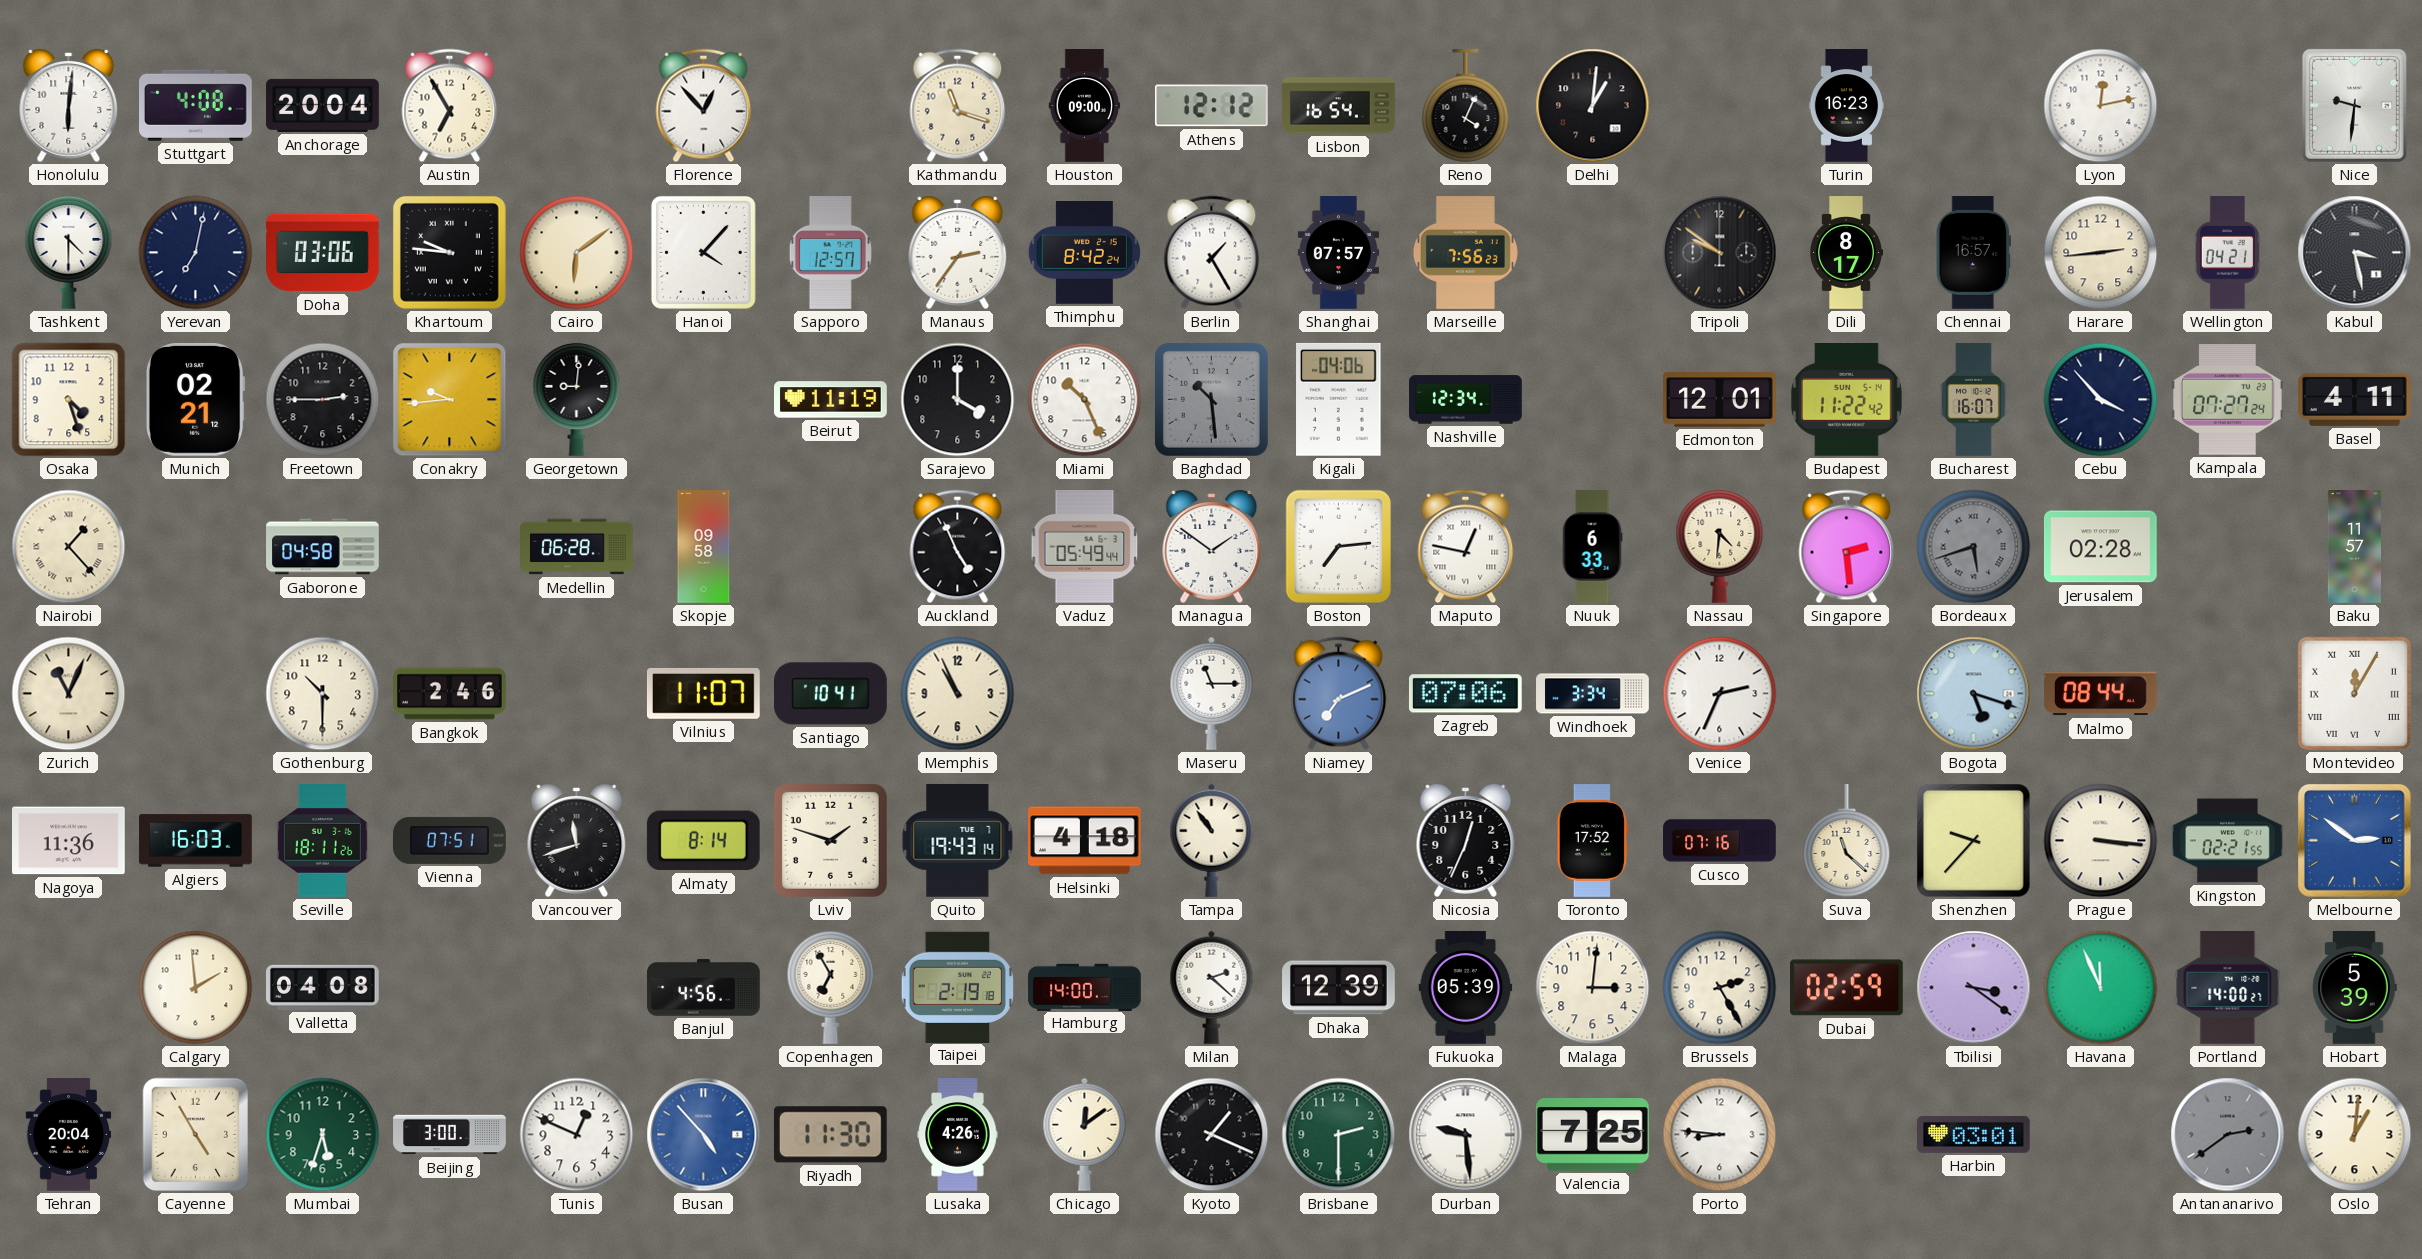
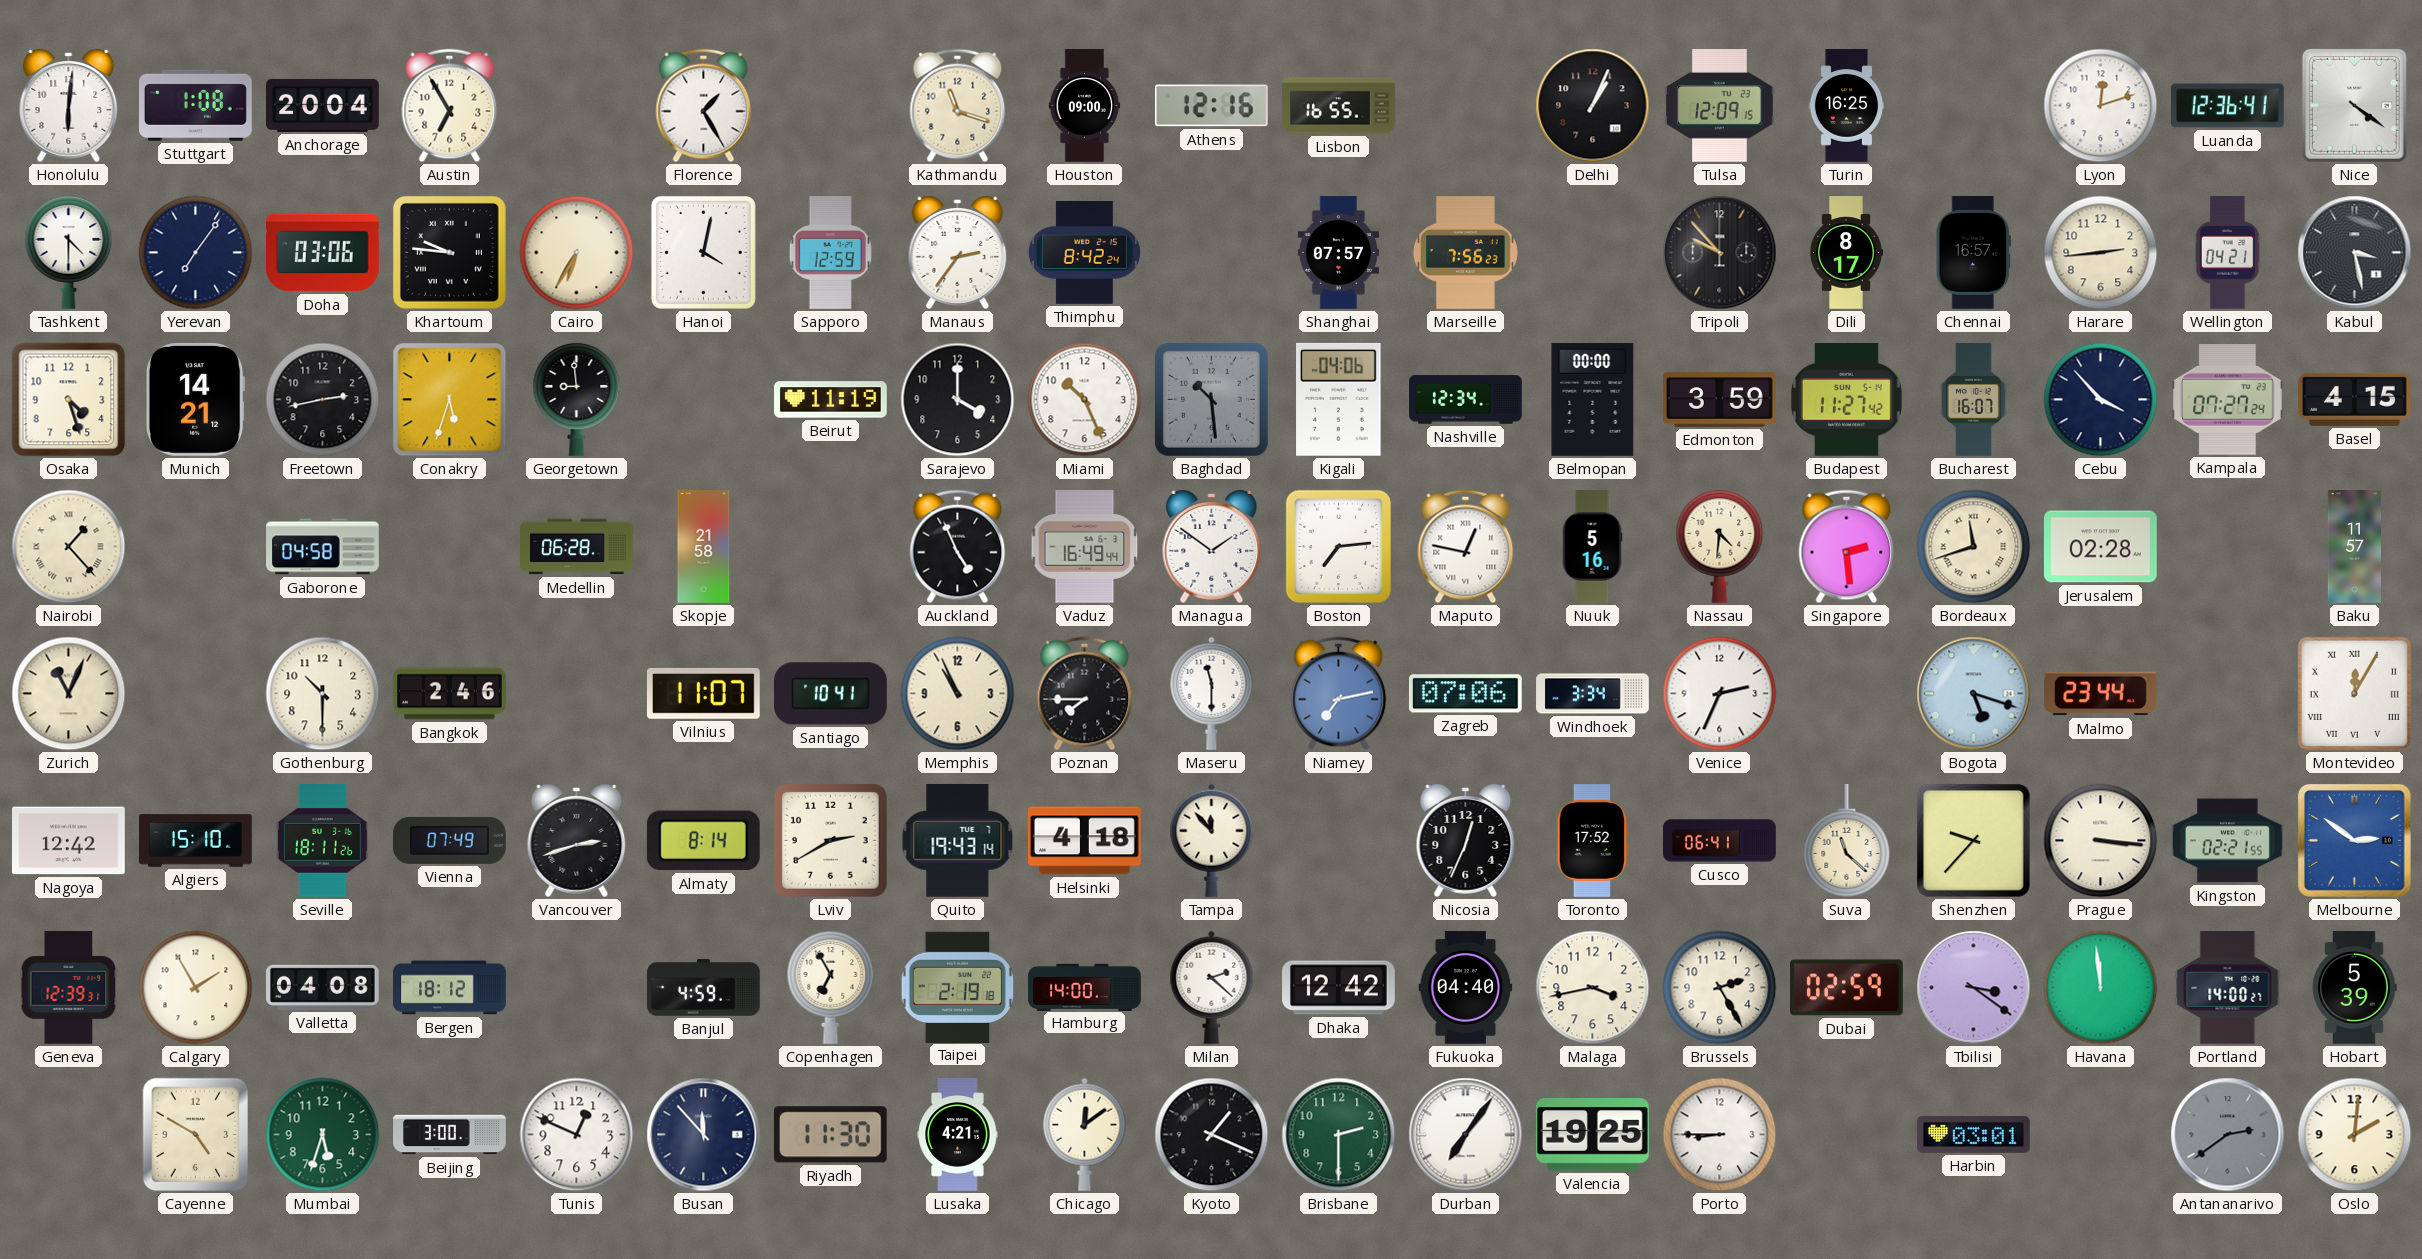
Stuttgart: 4:08 -> 1:08
Florence: 12:53 -> 1:25
Athens: 12:12 -> 12:16
Lisbon: 16:54 -> 16:55
Reno: 4:04 -> none
Delhi: 1:01 -> 1:04
Tulsa: none -> 12:09
Turin: 16:23 -> 16:25
Lyon: 12:13 -> 12:12
Luanda: none -> 12:36
Nice: 9:31 -> 4:21
Yerevan: 7:02 -> 7:06
Cairo: 6:09 -> 6:35
Hanoi: 4:07 -> 4:02
Sapporo: 12:57 -> 12:59
Berlin: 1:25 -> none
Tripoli: 9:51 -> 9:53
Munich: 02:21 -> 14:21
Freetown: 2:45 -> 2:43
Conakry: 9:44 -> 5:33
Georgetown: 9:01 -> 8:59
Belmopan: none -> 00:00
Edmonton: 12:01 -> 3:59
Budapest: 11:22 -> 11:27
Basel: 4:11 -> 4:15
Skopje: 09:58 -> 21:58
Vaduz: 05:49 -> 16:49
Nuuk: 6:33 -> 5:16
Bordeaux: 5:42 -> 11:42
Bordeaux dial: grey -> cream
Poznan: none -> 7:45
Maseru: 11:15 -> 11:30
Niamey: 7:11 -> 7:13
Malmo: 08:44 -> 23:44
Nagoya: 11:36 -> 12:42
Algiers: 16:03 -> 15:10
Vienna: 07:51 -> 07:49
Vancouver: 11:42 -> 2:42
Lviv: 1:48 -> 2:40
Tampa: 10:54 -> 11:53
Cusco: 07:16 -> 06:41
Geneva: none -> 12:39
Calgary: 1:59 -> 1:55
Bergen: none -> 18:12
Banjul: 4:56 -> 4:59
Dhaka: 12:39 -> 12:42
Fukuoka: 05:39 -> 04:40
Malaga: 3:01 -> 3:43
Havana: 11:56 -> 11:59
Tehran: 20:04 -> none
Cayenne: 4:55 -> 4:50
Busan: 4:53 -> 11:53
Busan dial: blue -> navy
Lusaka: 4:26 -> 4:21
Durban: 9:29 -> 7:06
Valencia: 7:25 -> 19:25
Porto: 8:46 -> 8:45
Oslo: 1:01 -> 2:01
